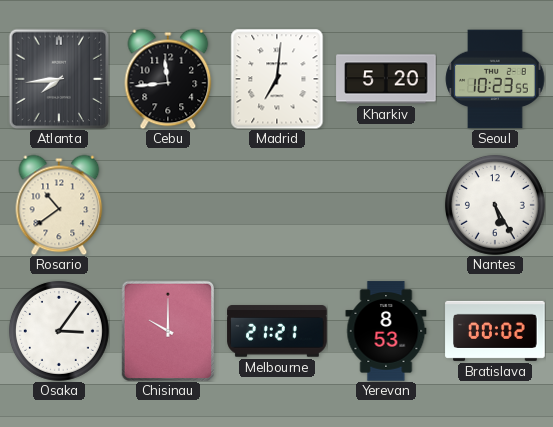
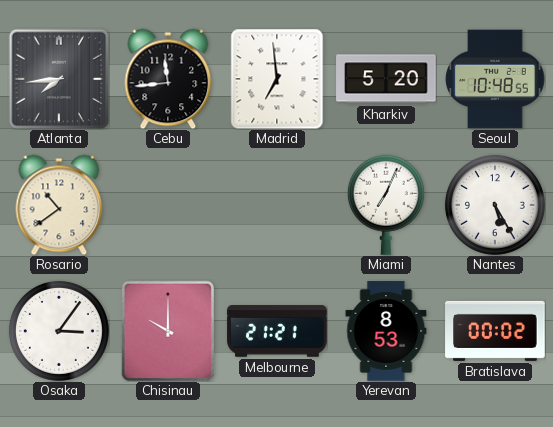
Madrid: 7:01 -> 6:59
Seoul: 10:23 -> 10:48
Miami: none -> 7:04
